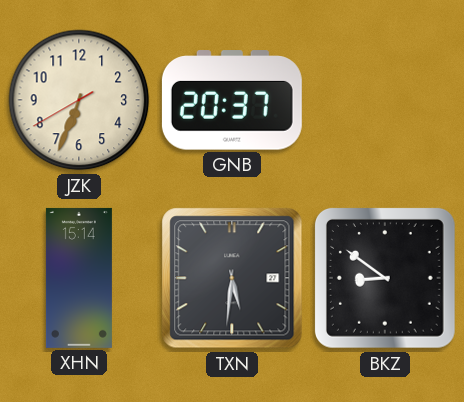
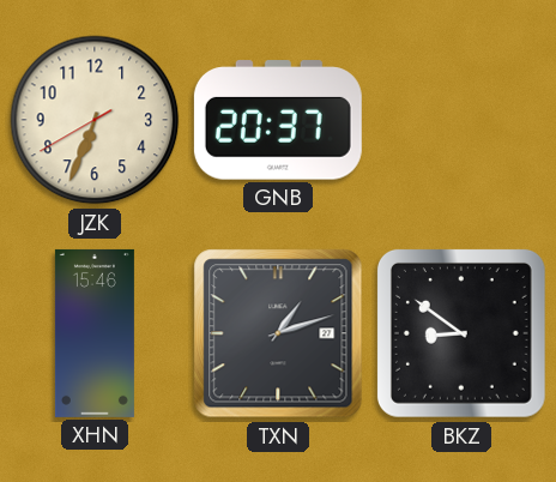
XHN: 15:14 -> 15:46
TXN: 5:31 -> 1:12
